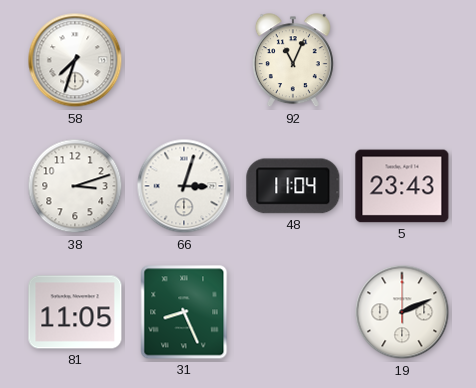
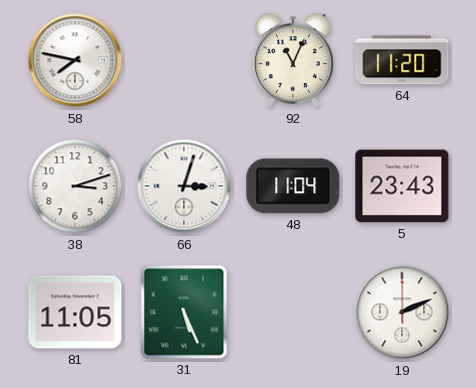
58: 7:33 -> 7:47
64: none -> 11:20
31: 8:26 -> 5:26
